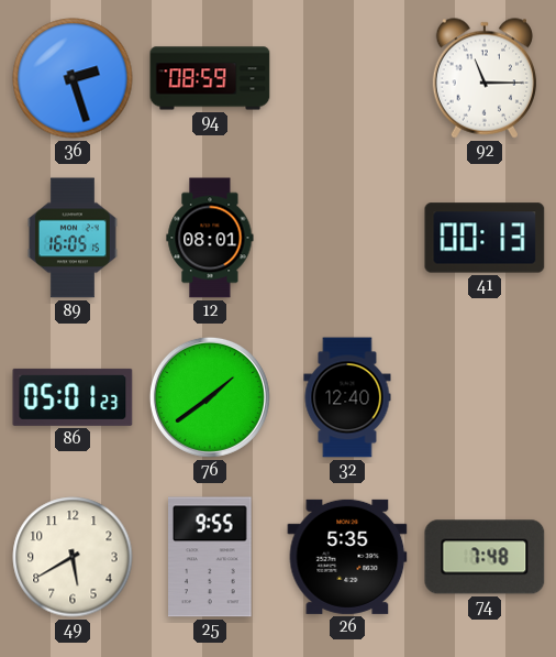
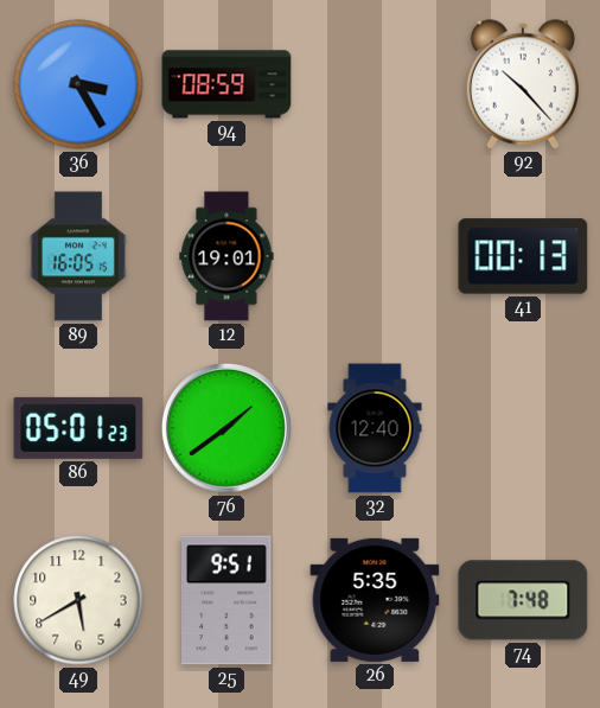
36: 2:27 -> 3:25
92: 11:15 -> 10:23
12: 08:01 -> 19:01
25: 9:55 -> 9:51
